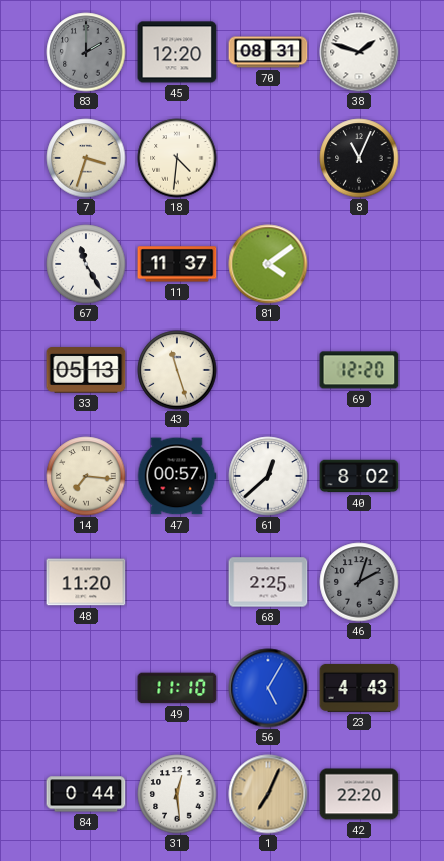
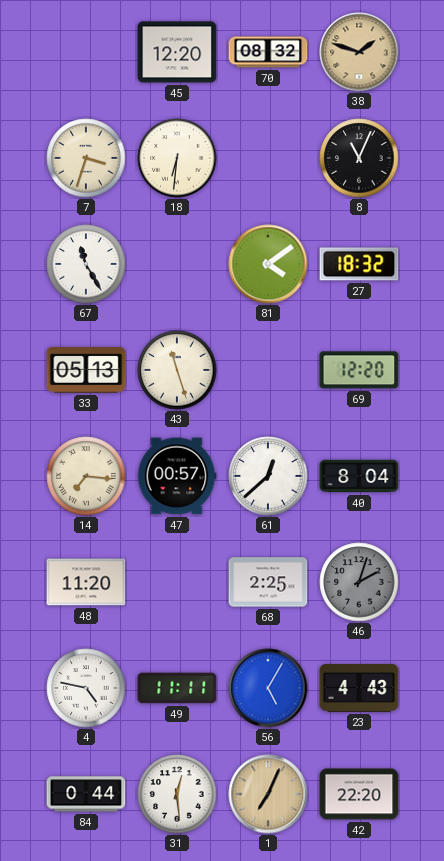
83: 2:00 -> none
70: 08:31 -> 08:32
38 dial: white -> champagne
18: 4:31 -> 6:31
11: 11:37 -> none
27: none -> 18:32
40: 8:02 -> 8:04
4: none -> 4:47
49: 11:10 -> 11:11
